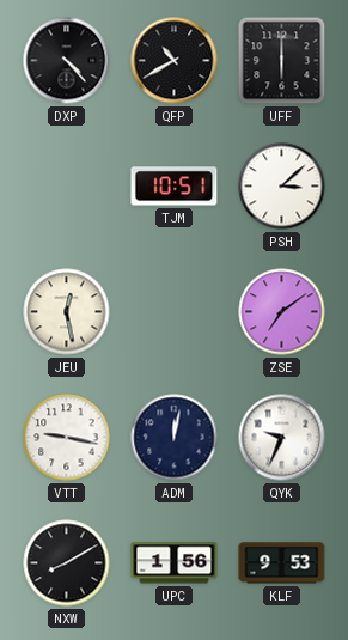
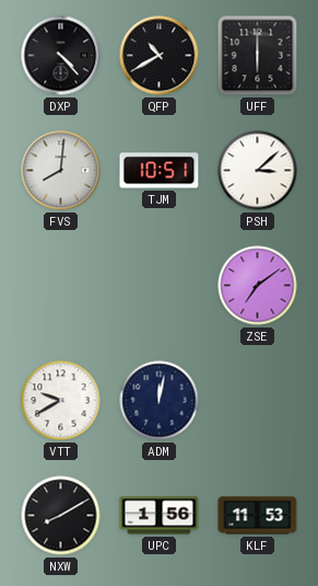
FVS: none -> 8:01
JEU: 12:28 -> none
VTT: 9:17 -> 9:40
QYK: 9:34 -> none
KLF: 9:53 -> 11:53
